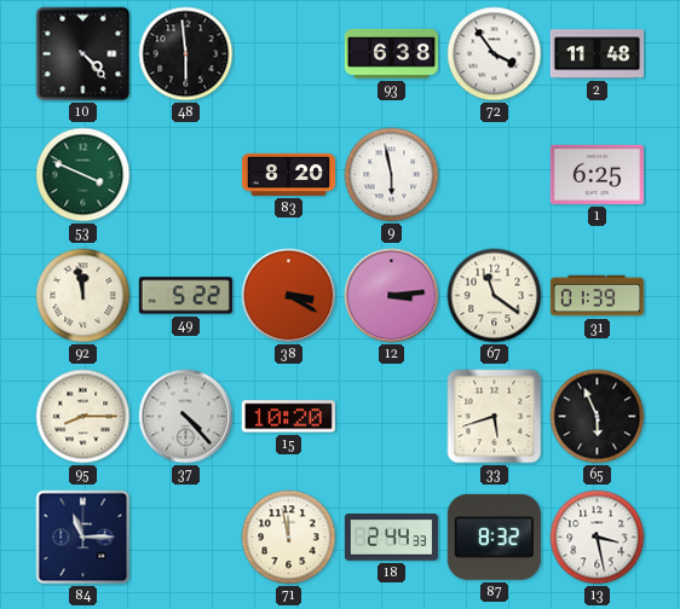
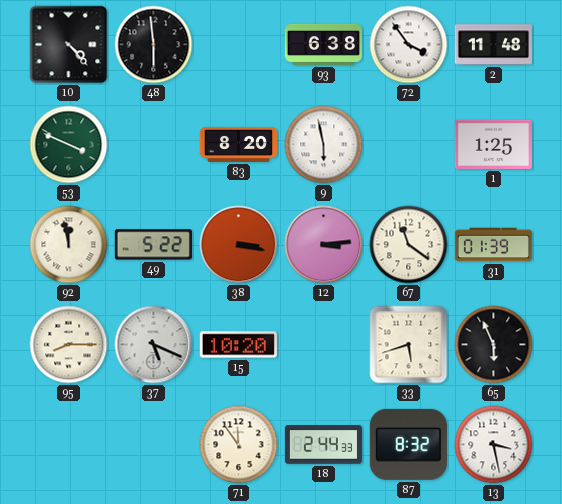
1: 6:25 -> 1:25
38: 3:20 -> 3:17
37: 4:23 -> 5:19
84: 11:15 -> none
71: 11:58 -> 11:54
